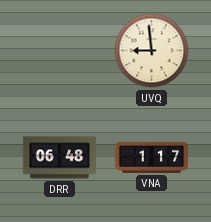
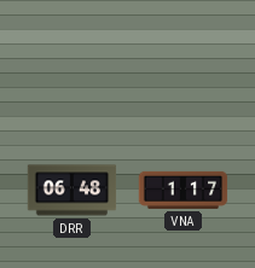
UVQ: 8:59 -> none
